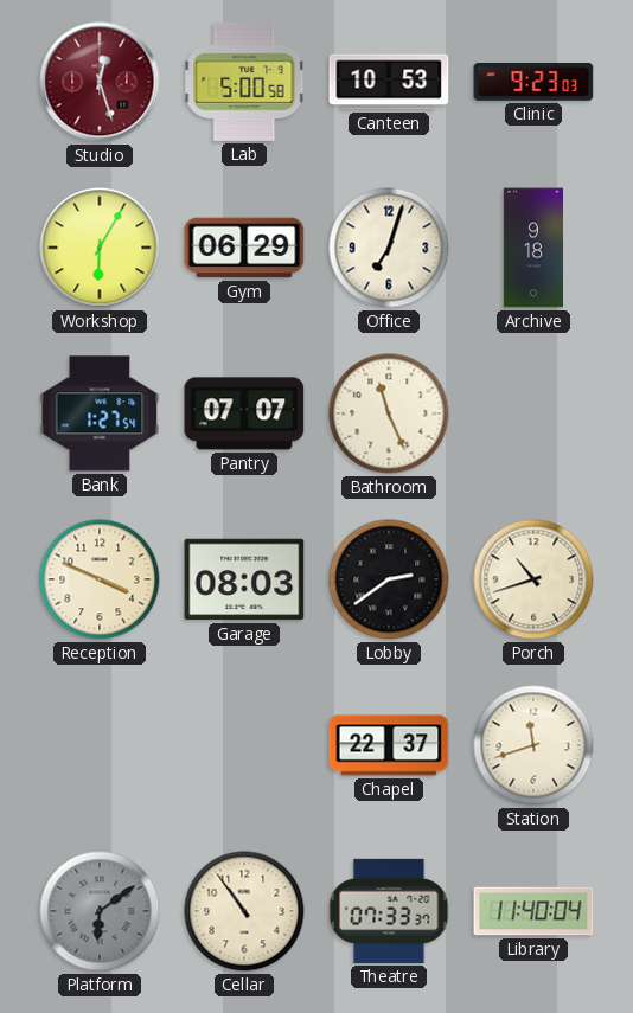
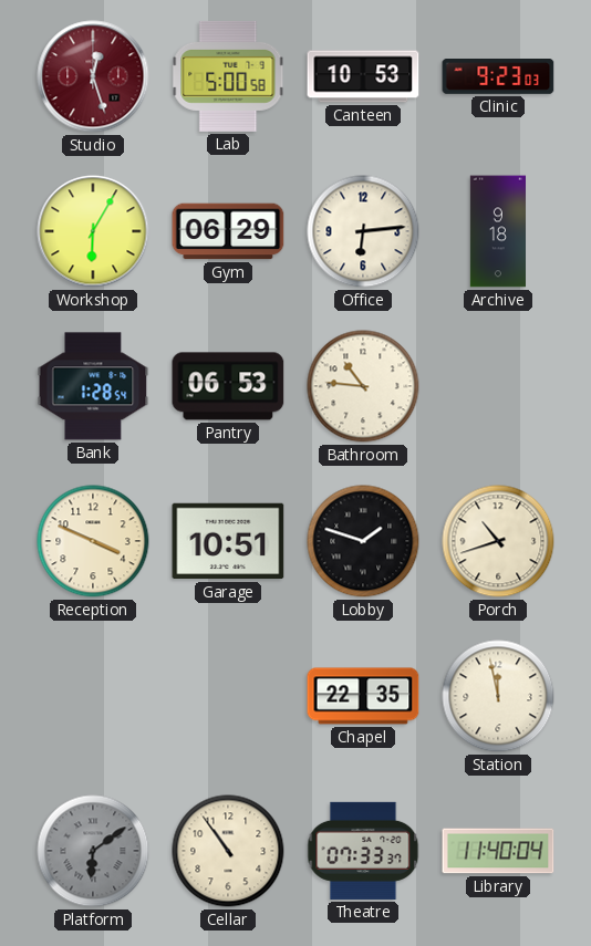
Office: 7:03 -> 6:14
Bank: 1:27 -> 1:28
Pantry: 07:07 -> 06:53
Bathroom: 11:26 -> 10:46
Garage: 08:03 -> 10:51
Lobby: 2:39 -> 1:48
Chapel: 22:37 -> 22:35
Station: 11:42 -> 11:58
